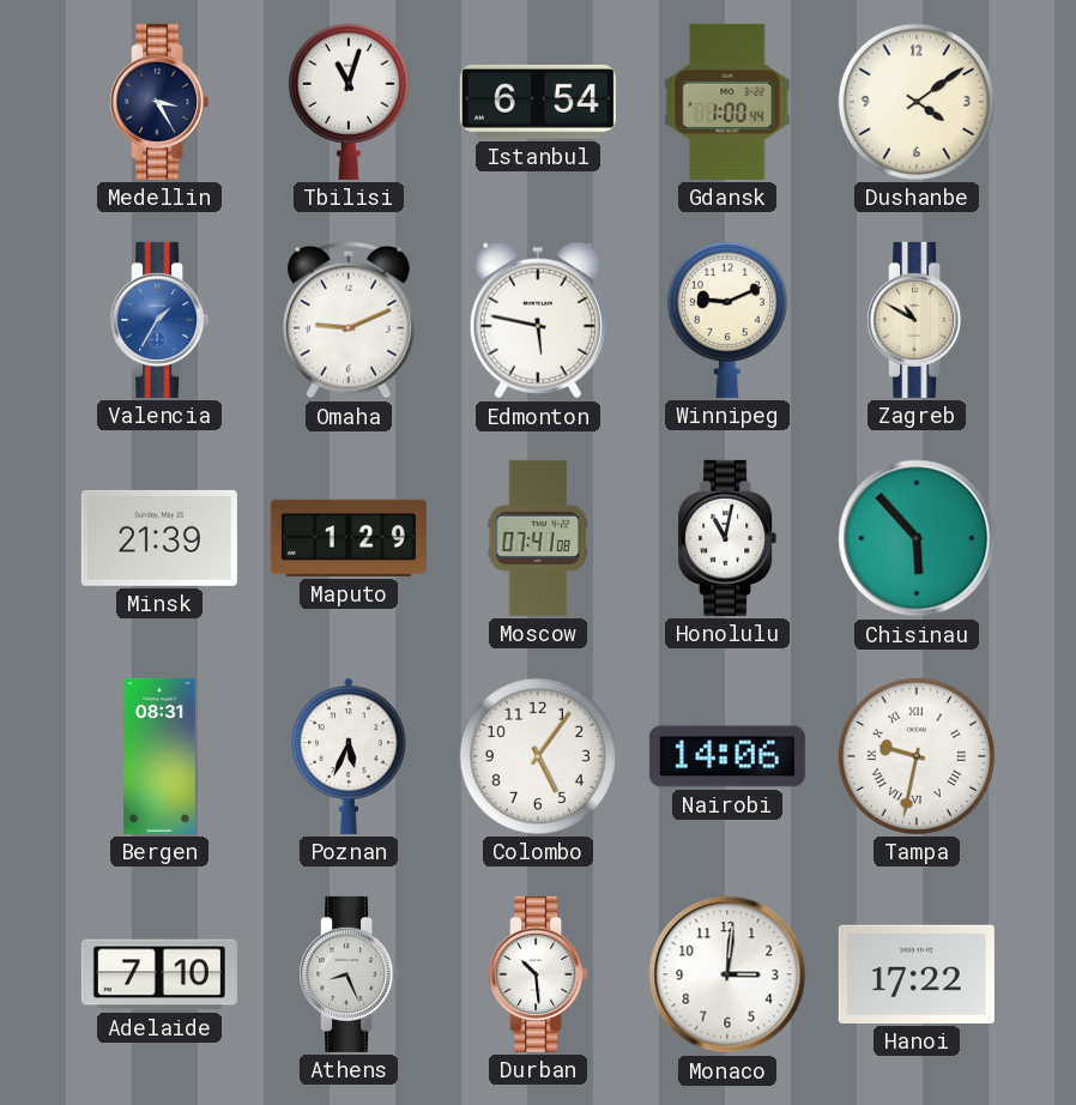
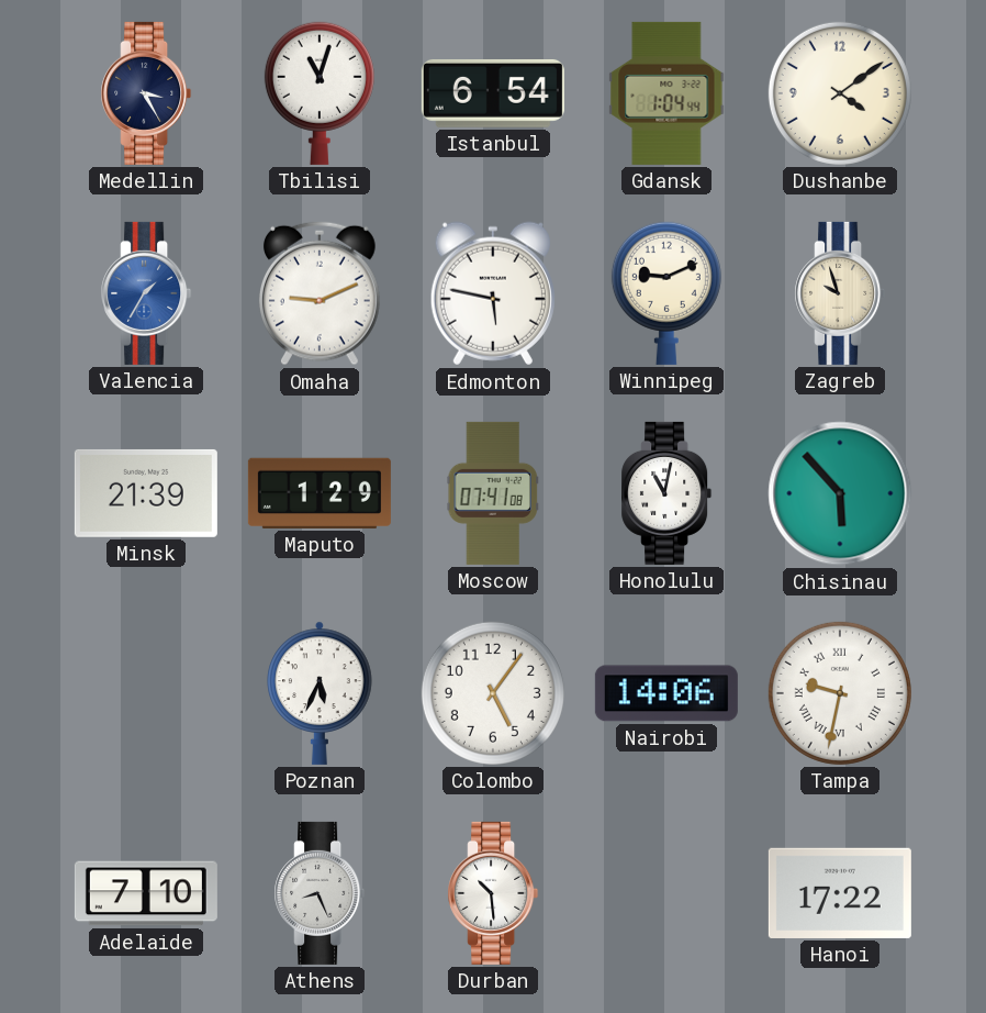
Gdansk: 1:00 -> 1:04
Zagreb: 10:50 -> 9:57
Bergen: 08:31 -> none
Monaco: 3:01 -> none
